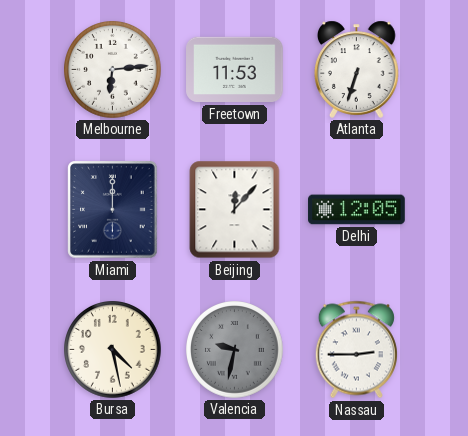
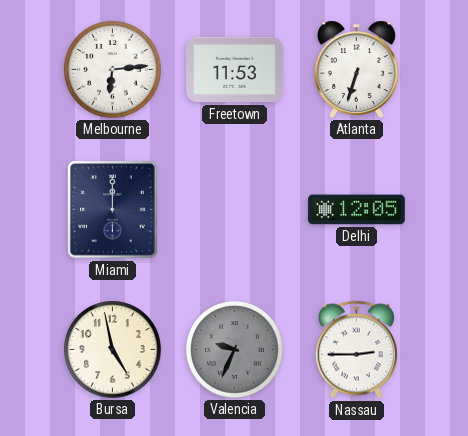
Beijing: 12:07 -> none
Bursa: 4:28 -> 4:58
Valencia: 9:32 -> 9:34
